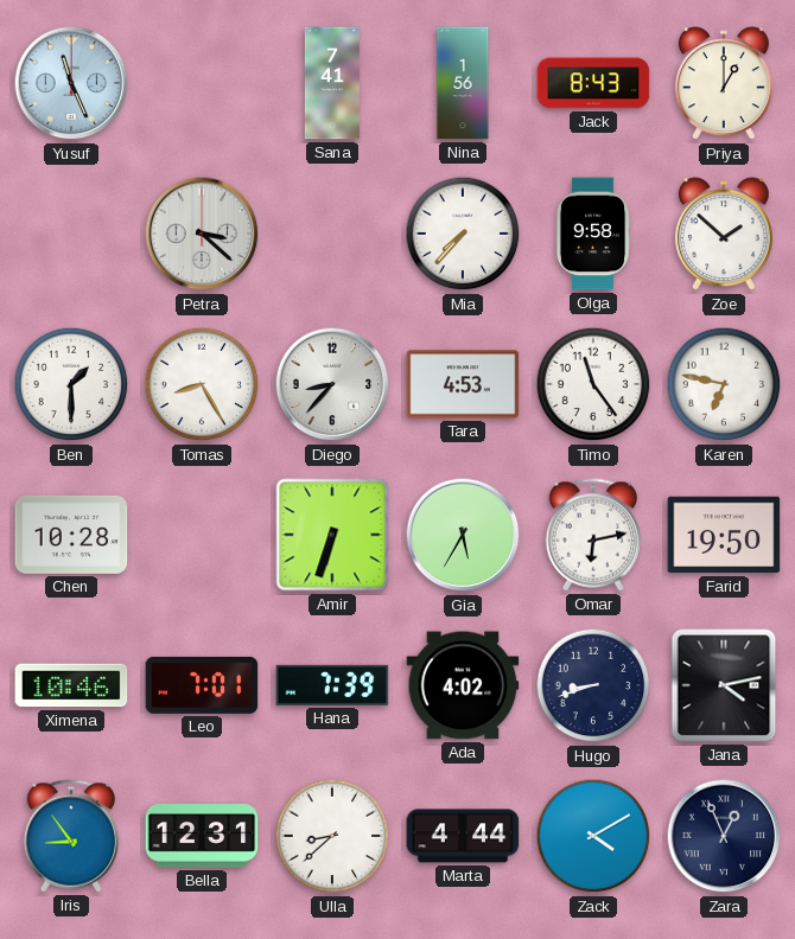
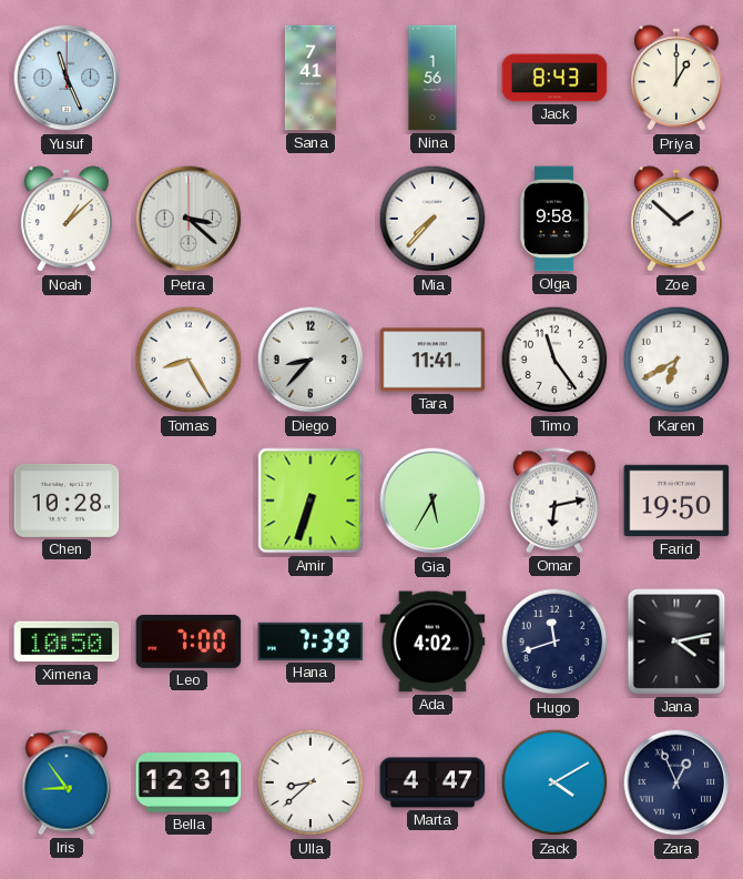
Noah: none -> 1:08
Ben: 1:30 -> none
Tara: 4:53 -> 11:41
Karen: 6:47 -> 6:40
Ximena: 10:46 -> 10:50
Leo: 7:01 -> 7:00
Hugo: 8:42 -> 11:42
Marta: 4:44 -> 4:47
